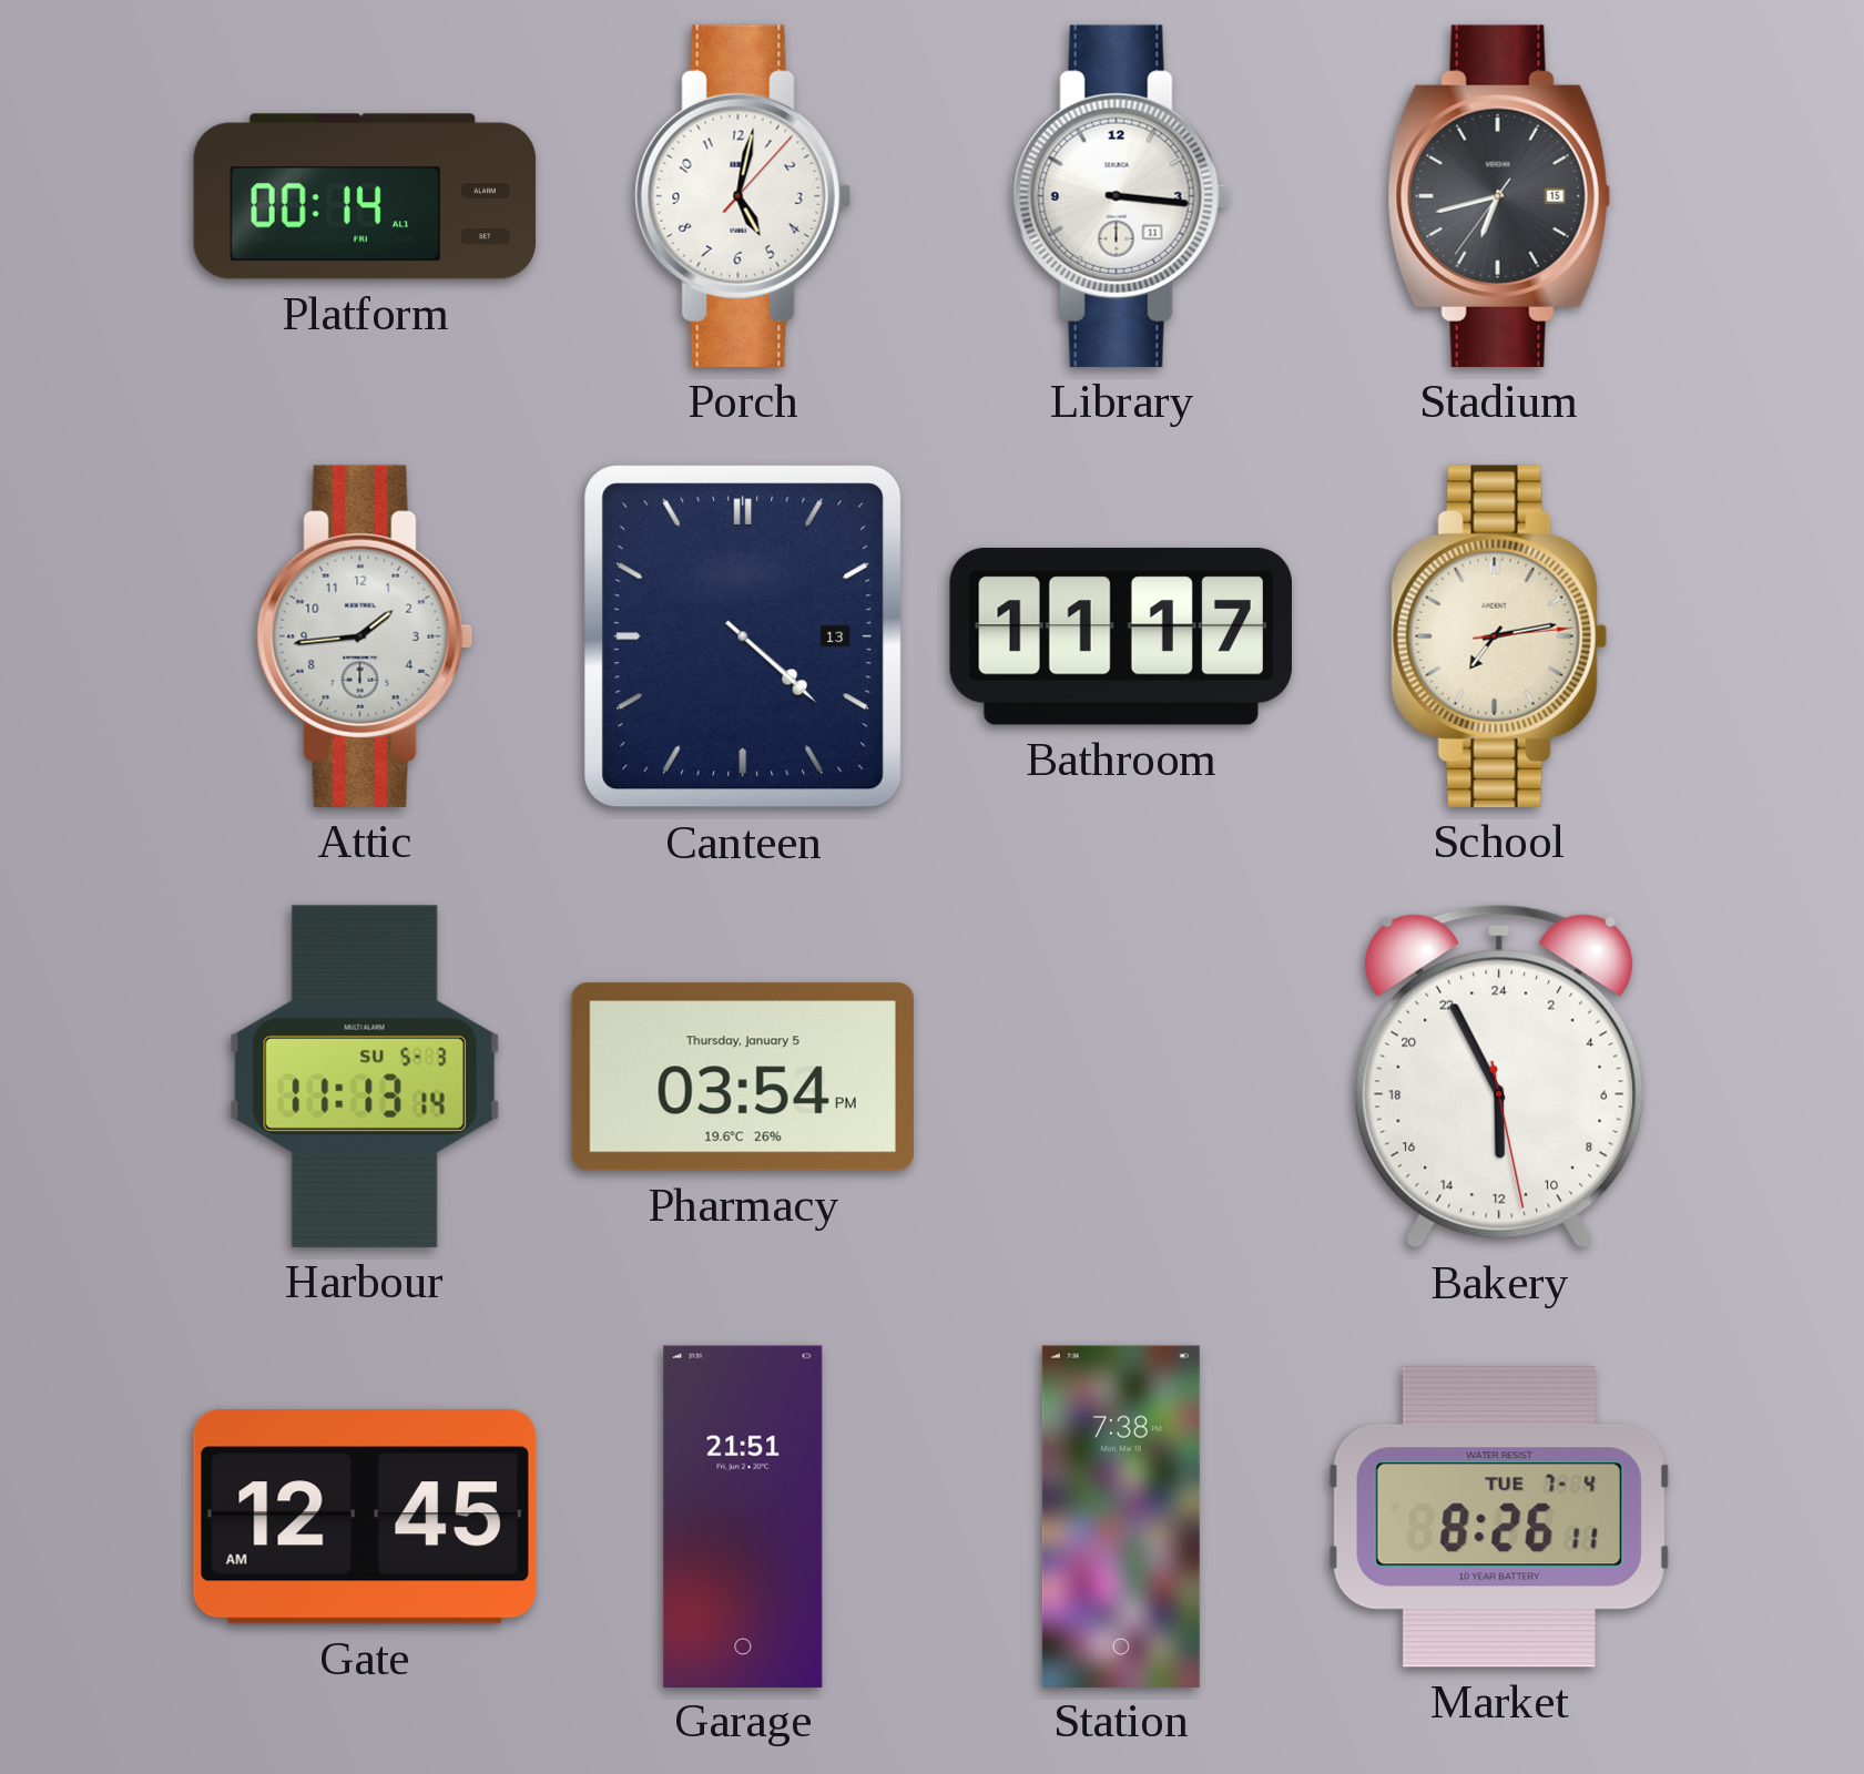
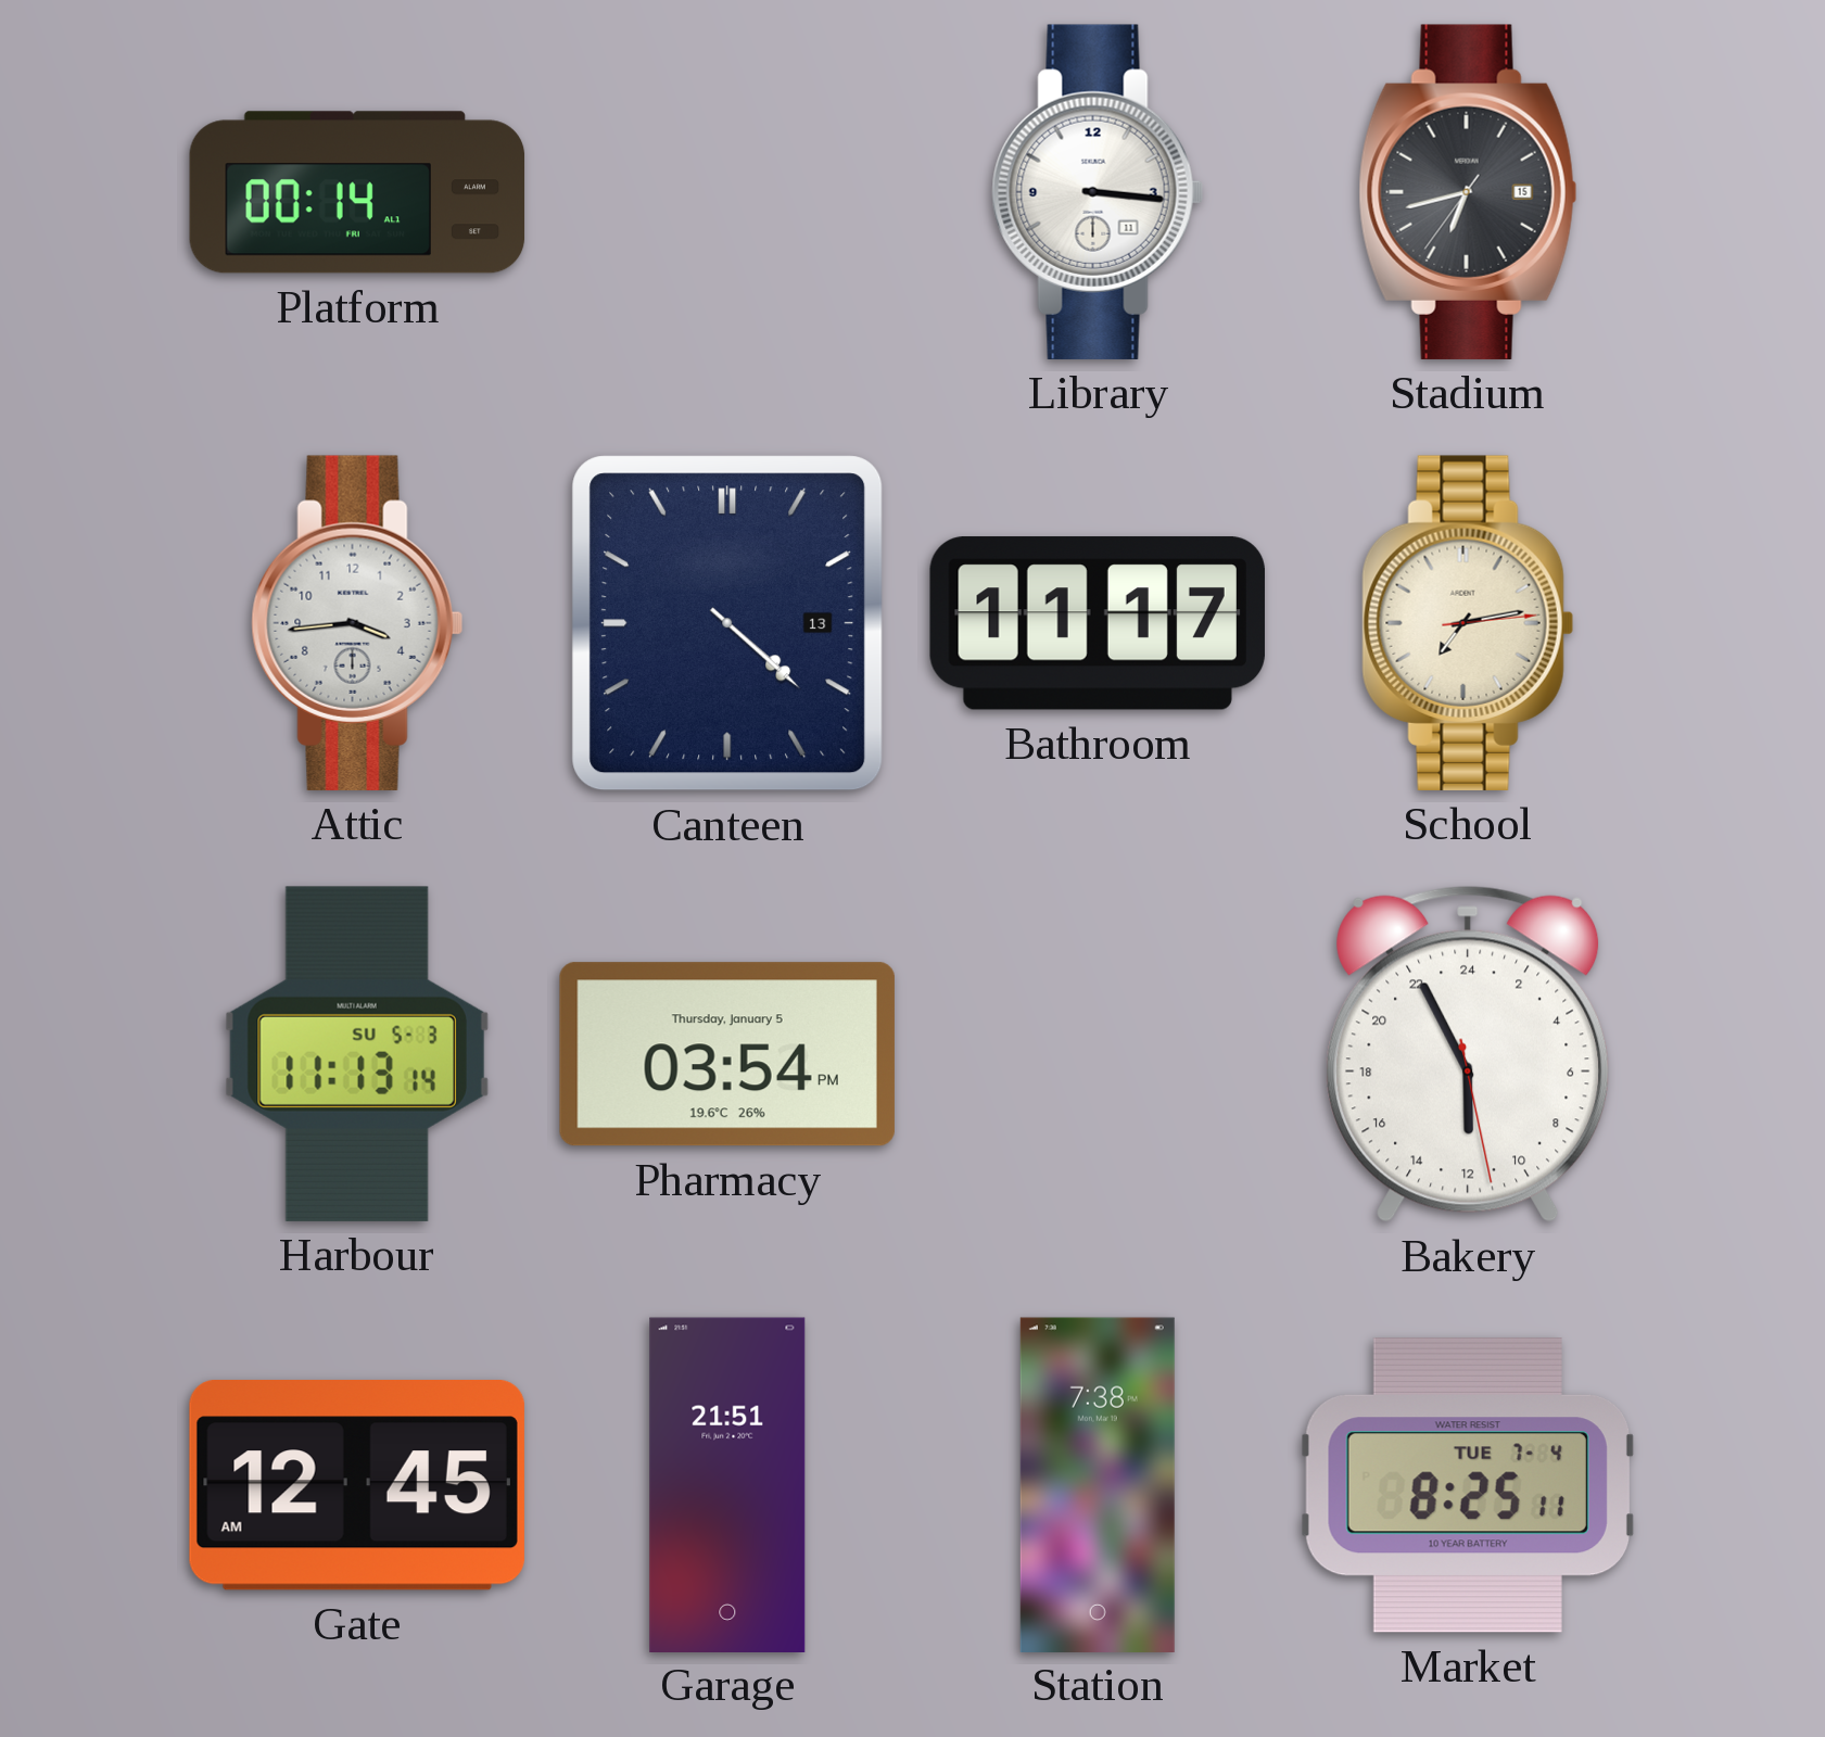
Porch: 5:02 -> none
Attic: 1:44 -> 3:44
Market: 8:26 -> 8:25
